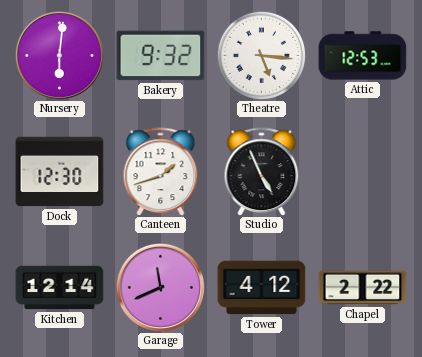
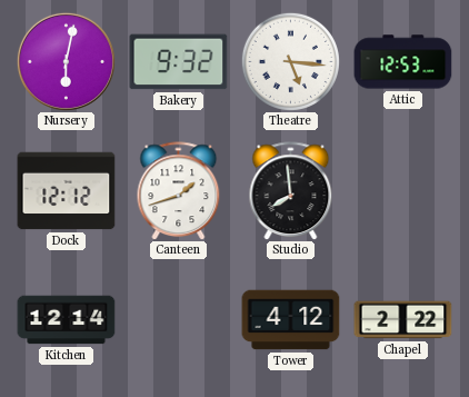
Nursery: 6:01 -> 6:02
Dock: 12:30 -> 12:12
Studio: 4:56 -> 7:59
Garage: 11:41 -> none
